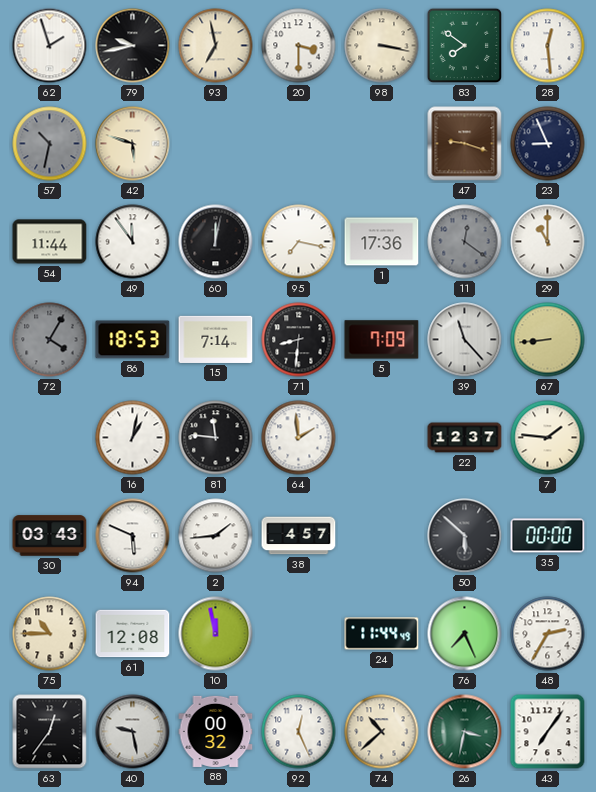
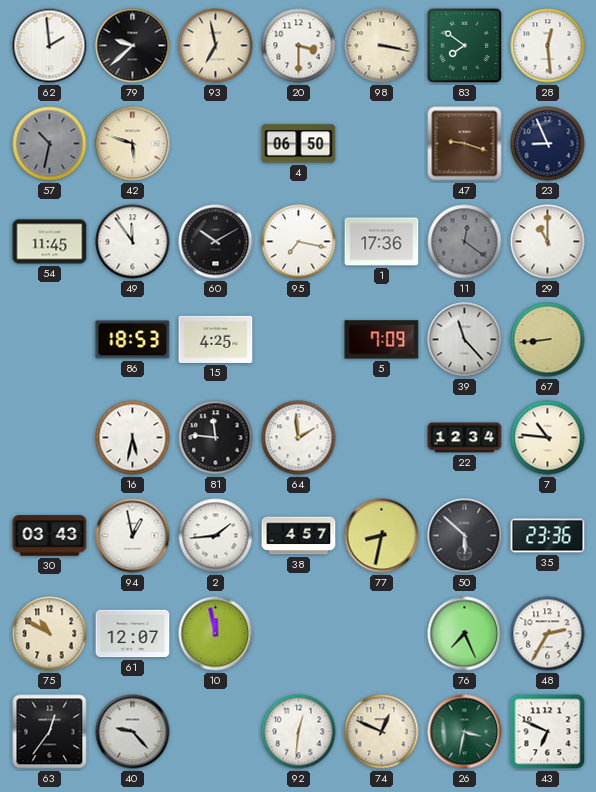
62: 1:57 -> 1:59
79: 9:43 -> 9:38
4: none -> 06:50
54: 11:44 -> 11:45
60: 12:02 -> 10:10
72: 4:05 -> none
15: 7:14 -> 4:25
71: 8:31 -> none
16: 1:02 -> 5:32
22: 12:37 -> 12:34
7: 1:46 -> 10:46
94: 5:49 -> 12:58
77: none -> 8:32
35: 00:00 -> 23:36
75: 10:45 -> 10:50
61: 12:08 -> 12:07
24: 11:44 -> none
40: 9:28 -> 9:23
88: 00:32 -> none
92: 12:26 -> 12:31
74: 10:38 -> 12:49
43: 7:06 -> 6:49
